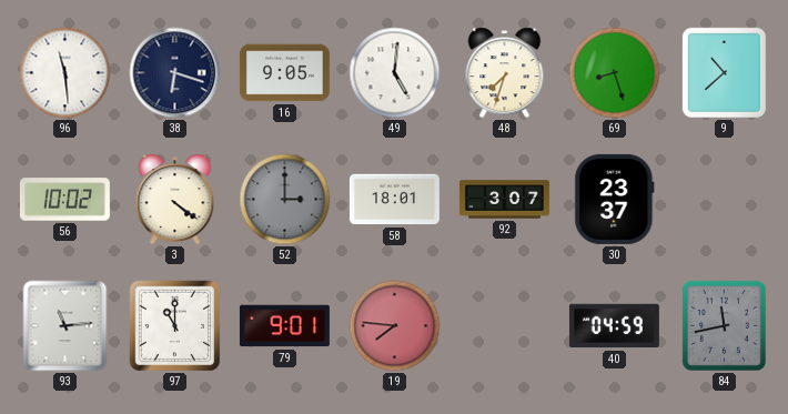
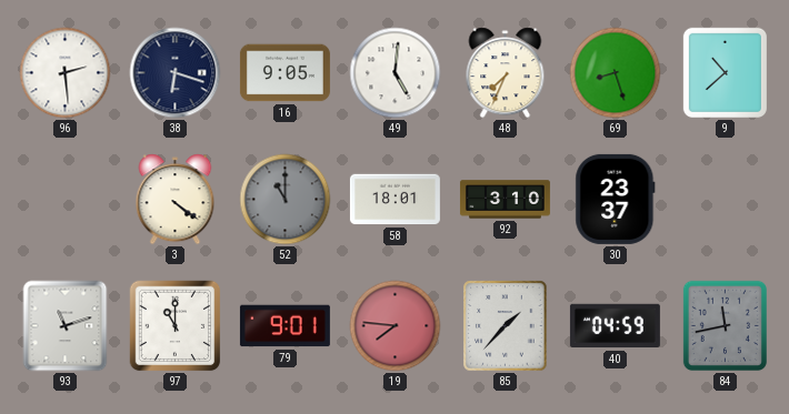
96: 11:29 -> 2:29
48: 7:33 -> 7:34
56: 10:02 -> none
52: 3:00 -> 11:00
92: 3:07 -> 3:10
93: 11:14 -> 11:12
85: none -> 1:37
